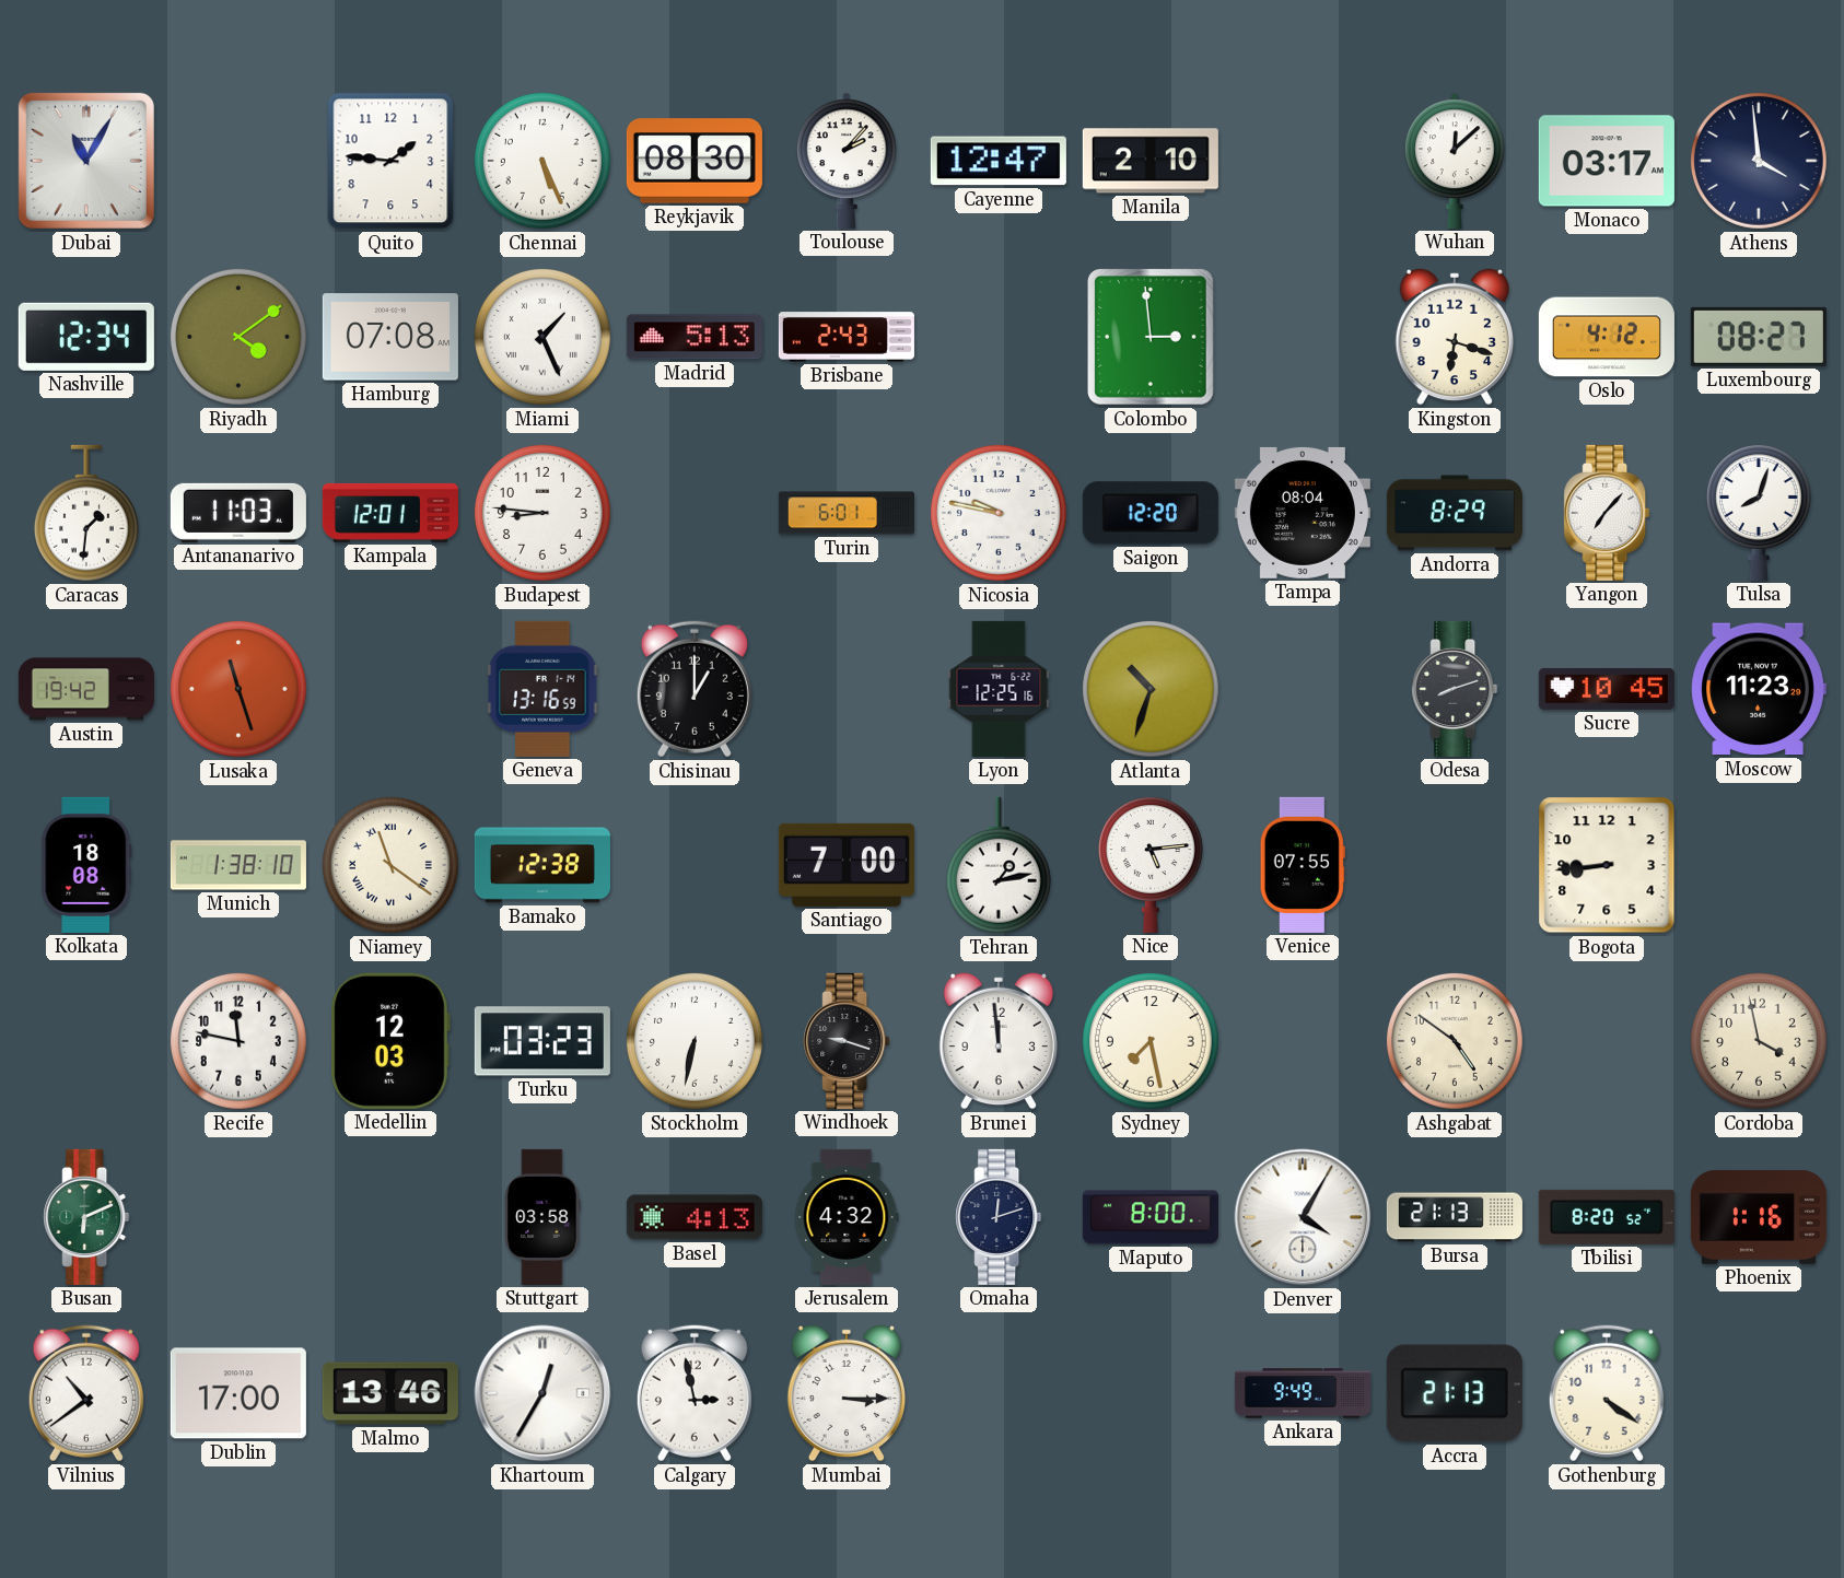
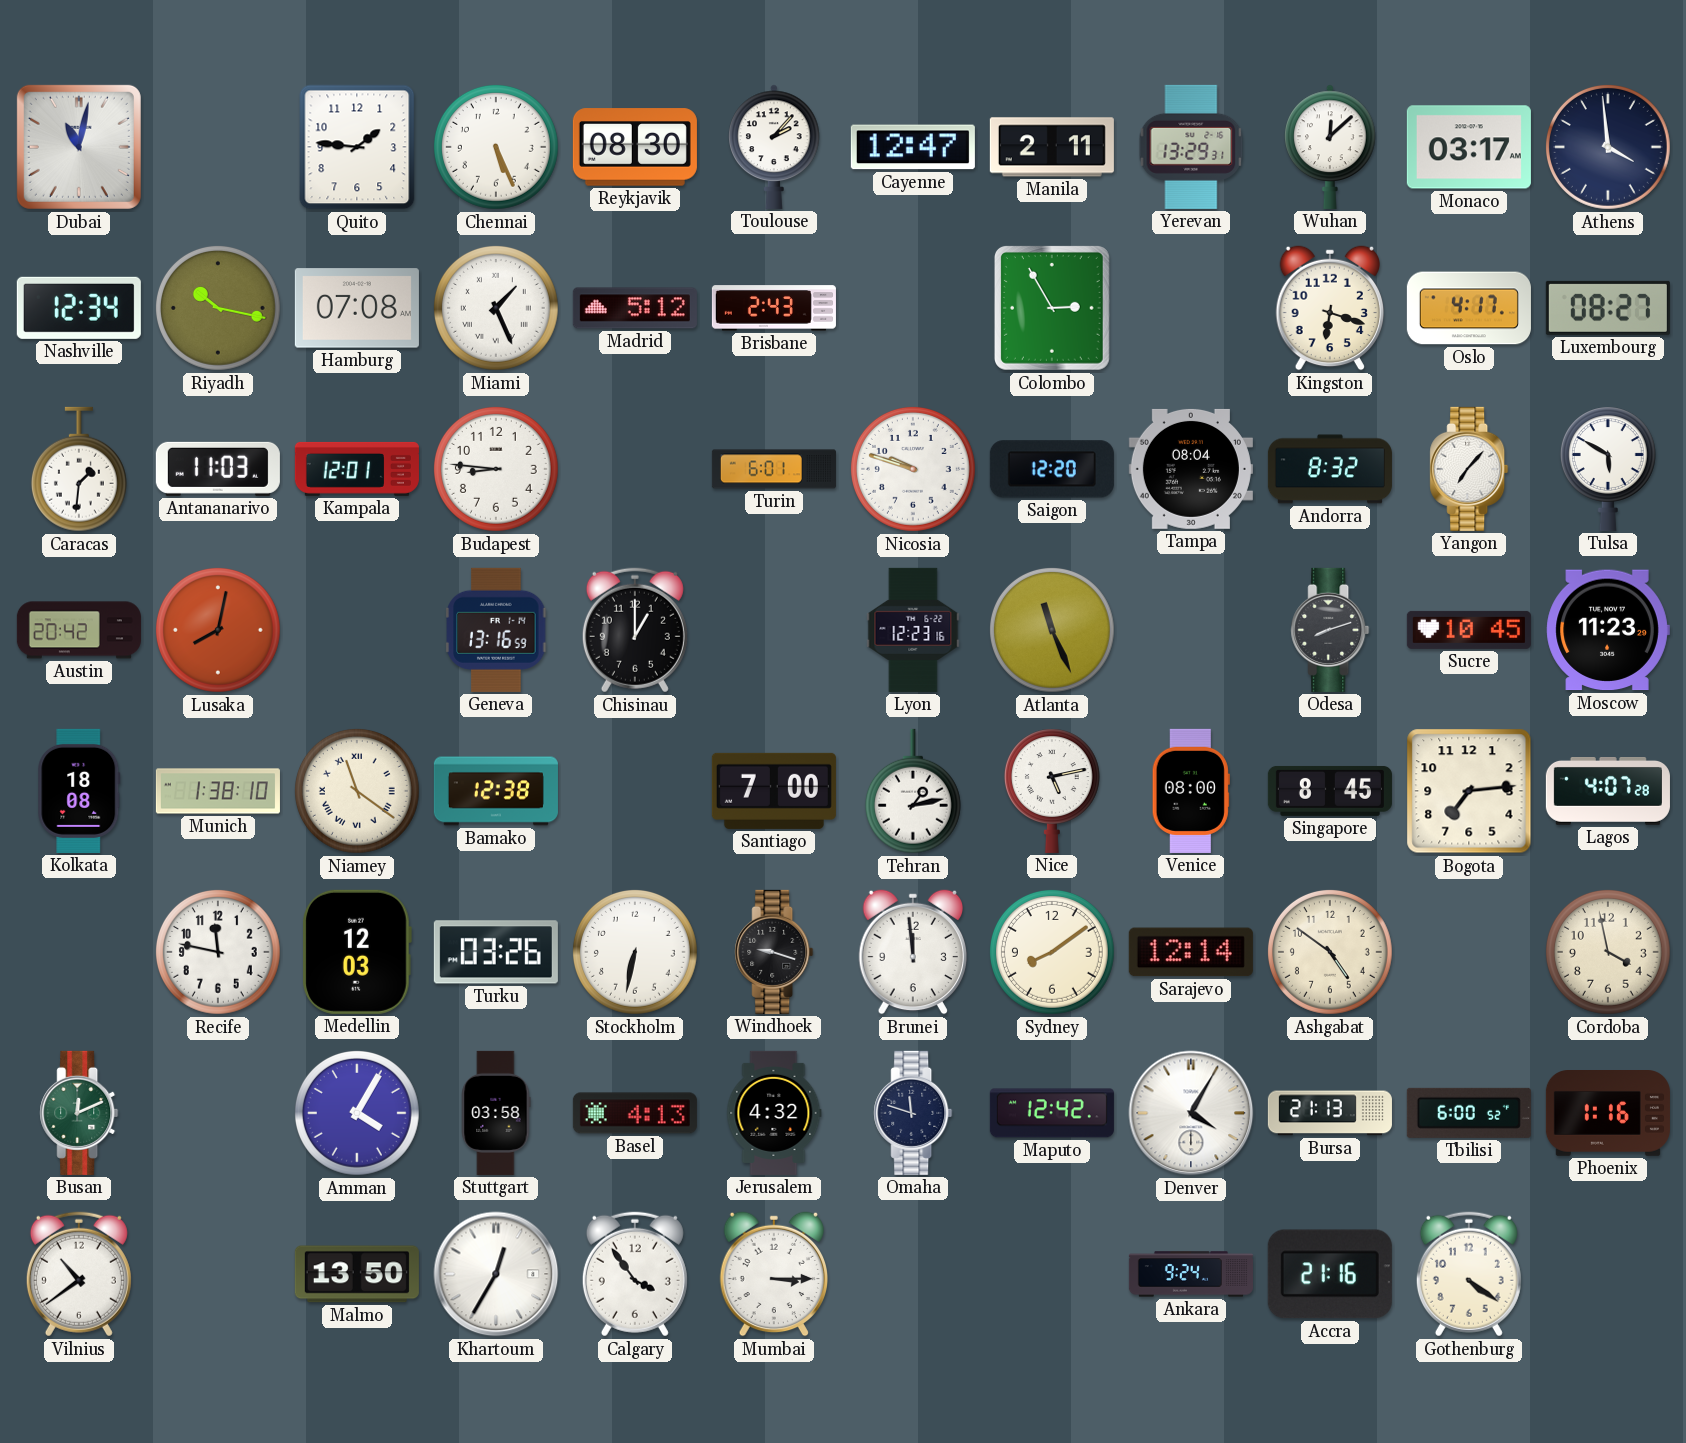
Dubai: 11:05 -> 11:02
Manila: 2:10 -> 2:11
Yerevan: none -> 13:29
Riyadh: 4:09 -> 10:17
Madrid: 5:13 -> 5:12
Colombo: 2:59 -> 2:55
Oslo: 4:12 -> 4:17
Nicosia: 9:47 -> 9:48
Andorra: 8:29 -> 8:32
Tulsa: 8:03 -> 5:50
Austin: 19:42 -> 20:42
Lusaka: 11:27 -> 8:02
Lyon: 12:25 -> 12:23
Atlanta: 10:33 -> 11:26
Nice: 5:14 -> 5:13
Venice: 07:55 -> 08:00
Singapore: none -> 8:45
Bogota: 8:44 -> 7:14
Lagos: none -> 4:07
Turku: 03:23 -> 03:26
Sydney: 7:28 -> 8:09
Sarajevo: none -> 12:14
Busan: 6:11 -> 12:11
Amman: none -> 4:05
Omaha: 12:12 -> 11:48
Maputo: 8:00 -> 12:42
Tbilisi: 8:20 -> 6:00
Dublin: 17:00 -> none
Malmo: 13:46 -> 13:50
Calgary: 2:58 -> 3:54
Ankara: 9:49 -> 9:24
Accra: 21:13 -> 21:16
